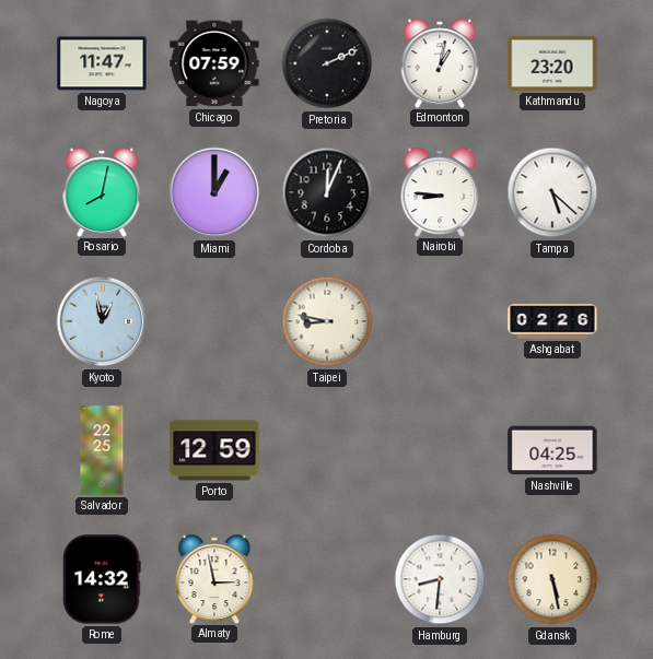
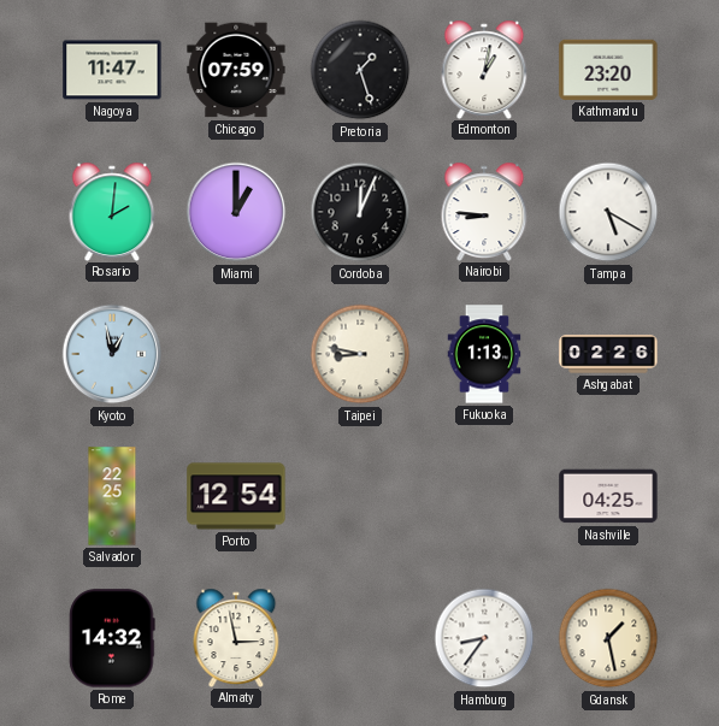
Pretoria: 2:11 -> 1:27
Rosario: 8:02 -> 2:01
Tampa: 5:22 -> 5:20
Fukuoka: none -> 1:13
Porto: 12:59 -> 12:54
Hamburg: 8:31 -> 8:36
Gdansk: 5:28 -> 1:28
